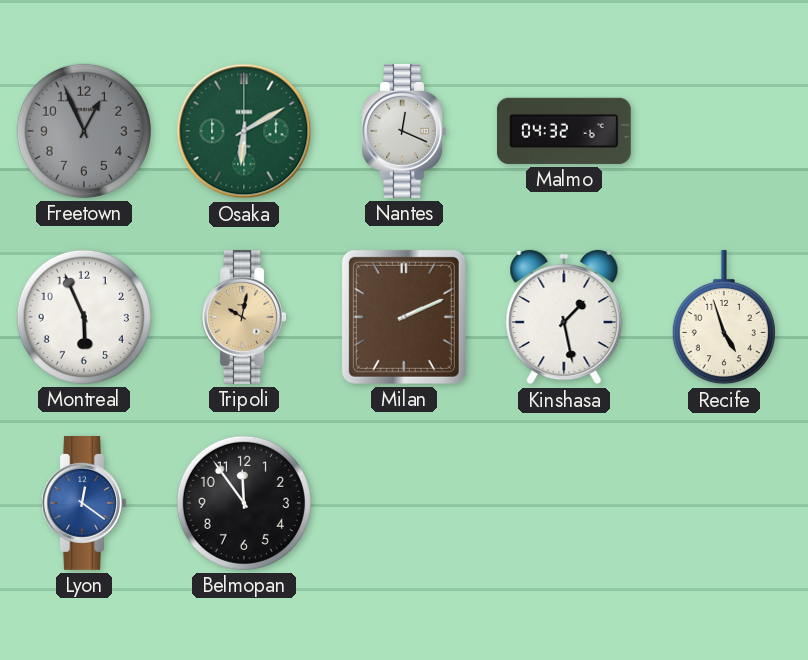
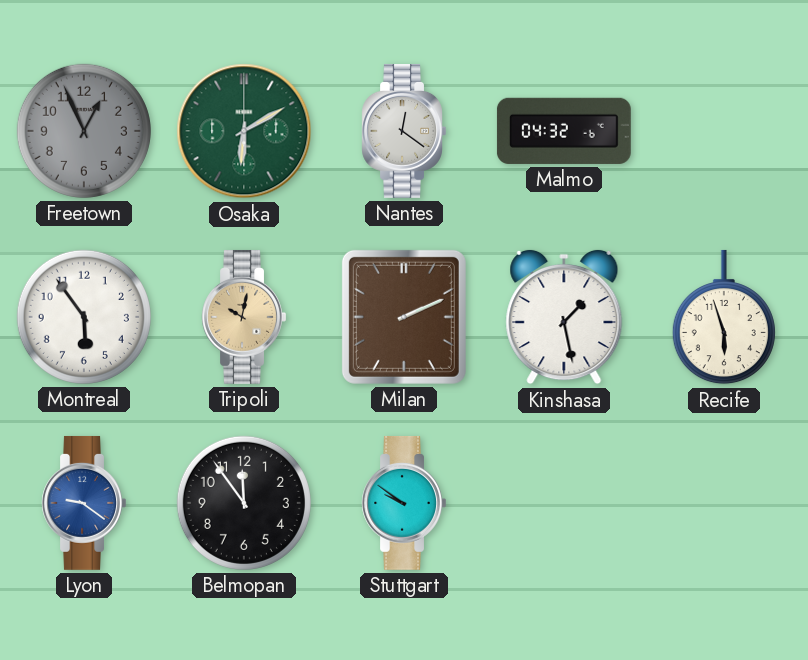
Nantes: 12:19 -> 12:21
Montreal: 5:56 -> 5:54
Recife: 4:57 -> 5:57
Lyon: 12:21 -> 9:21
Stuttgart: none -> 9:51
